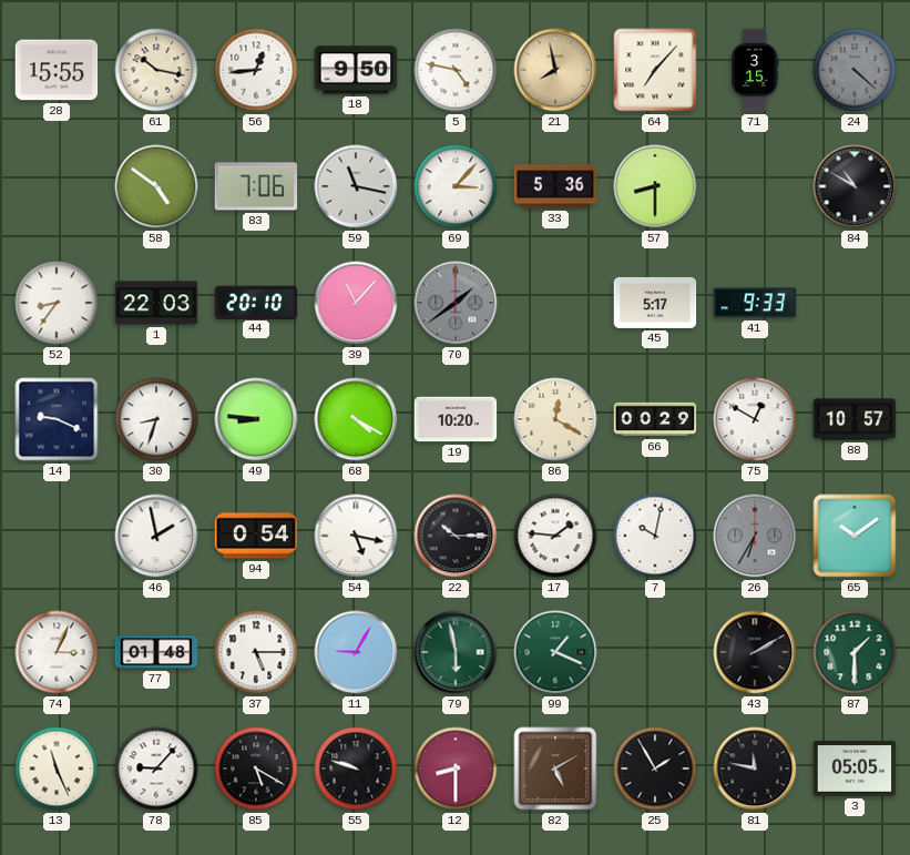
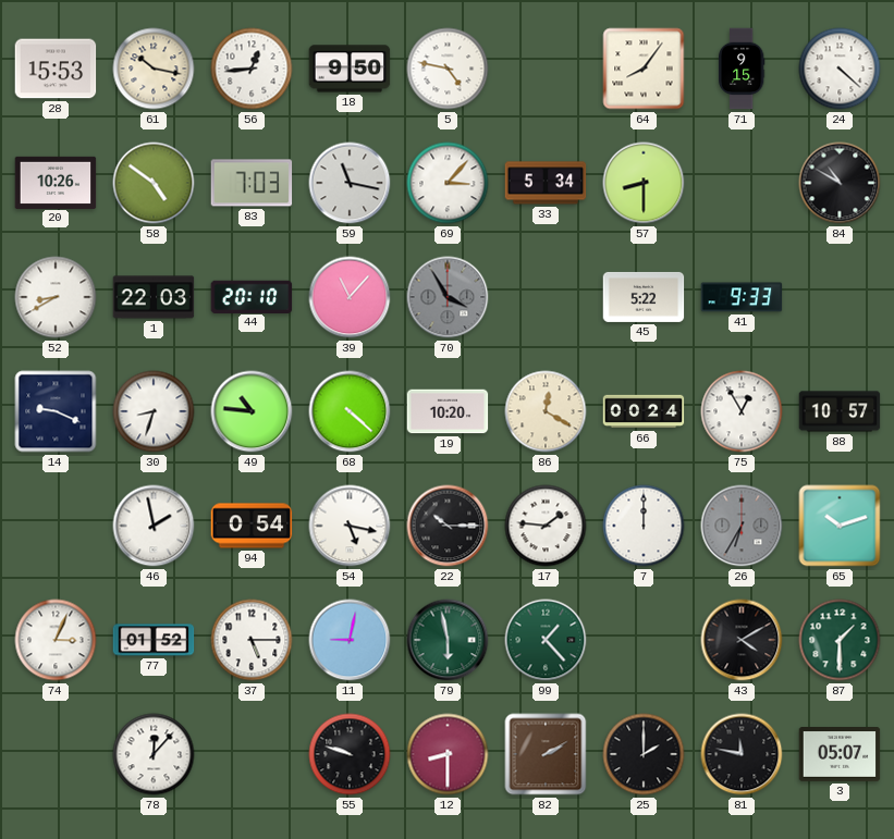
28: 15:55 -> 15:53
21: 7:58 -> none
64: 7:07 -> 8:06
71: 3:15 -> 9:15
24 dial: grey -> white
20: none -> 10:26
83: 7:06 -> 7:03
33: 5:36 -> 5:34
52: 8:36 -> 8:40
70: 1:39 -> 3:55
45: 5:17 -> 5:22
49: 8:46 -> 10:46
68: 4:20 -> 4:22
66: 00:29 -> 00:24
75: 12:50 -> 12:55
7: 10:02 -> 12:00
65: 10:09 -> 10:12
77: 01:48 -> 01:52
11: 9:05 -> 9:02
99: 1:19 -> 1:23
43: 2:10 -> 4:10
13: 11:26 -> none
78: 9:07 -> 12:07
85: 5:20 -> none
82: 5:10 -> 2:10
25: 1:55 -> 2:00
3: 05:05 -> 05:07
